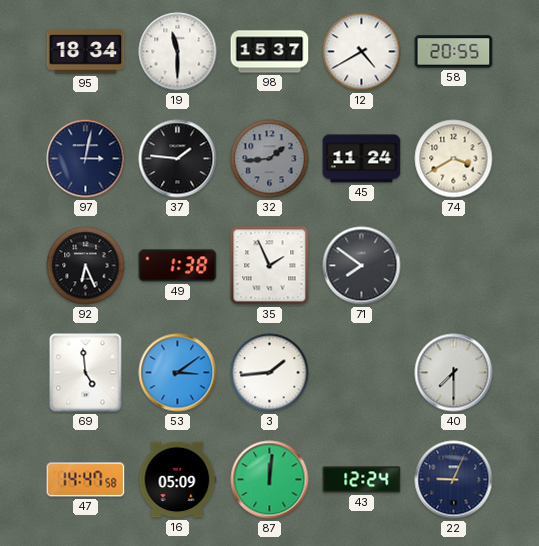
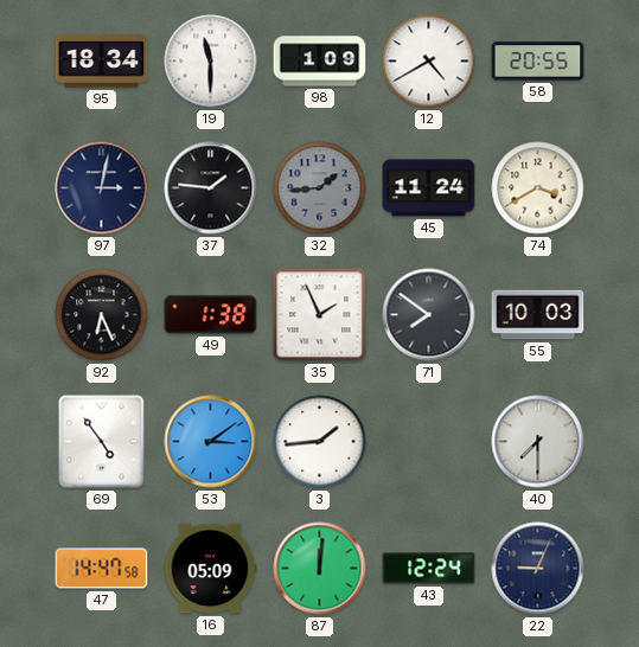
98: 15:37 -> 1:09
55: none -> 10:03
69: 4:59 -> 4:54
